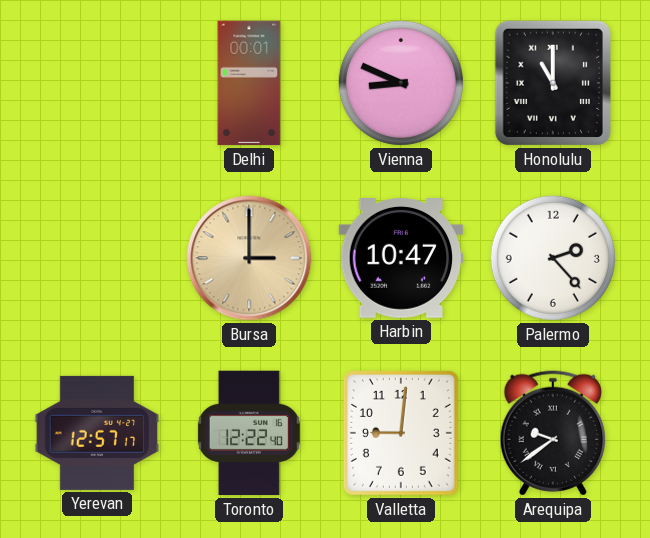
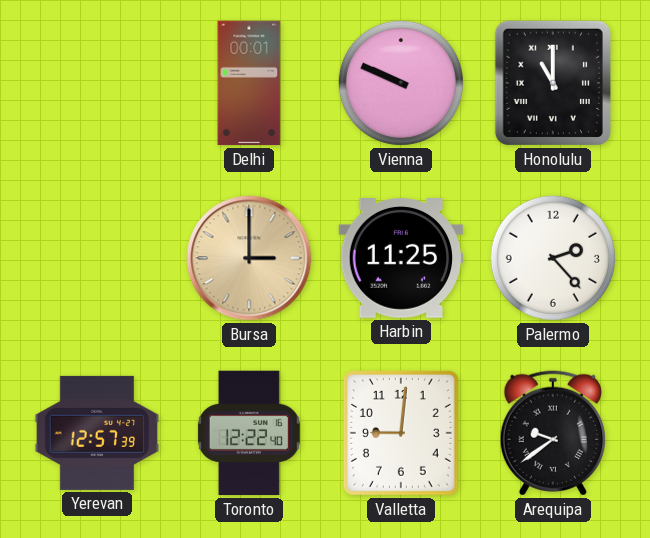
Vienna: 8:49 -> 9:49
Harbin: 10:47 -> 11:25
Yerevan: 12:57:17 -> 12:57:39
